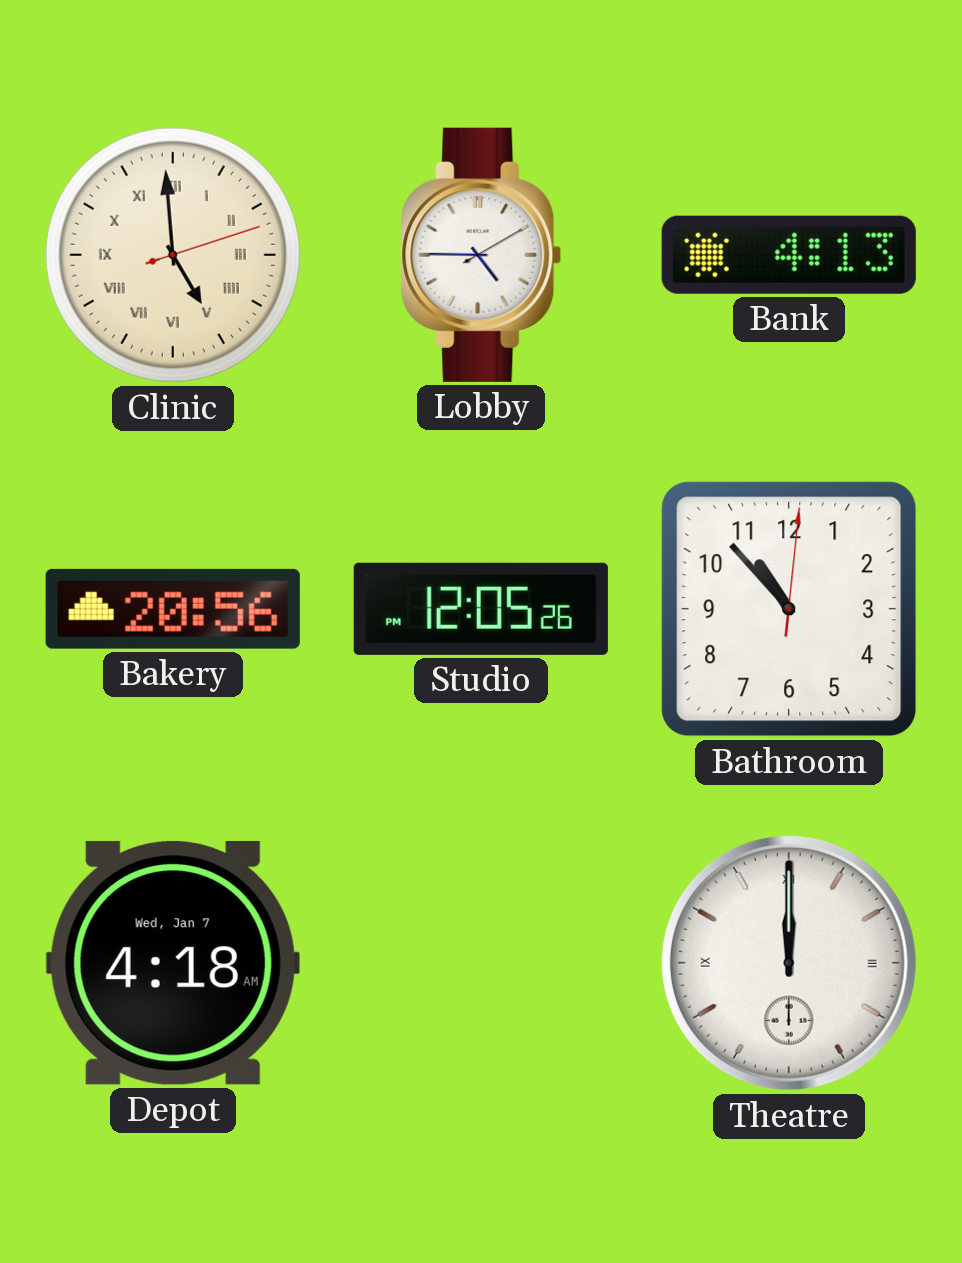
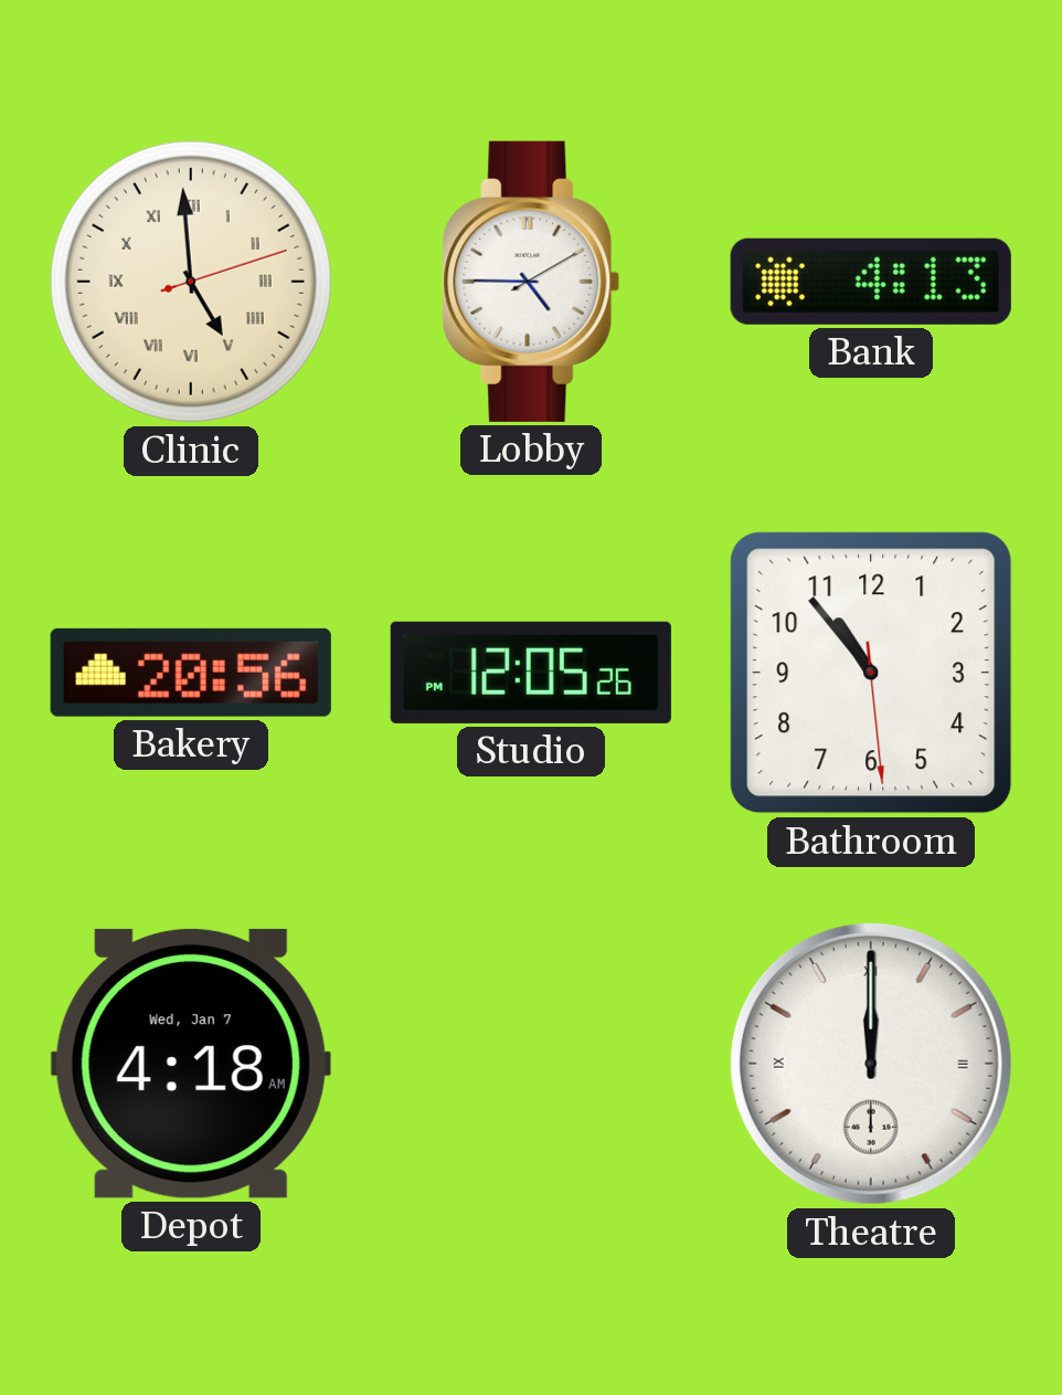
Bathroom: 10:53:01 -> 10:53:29
